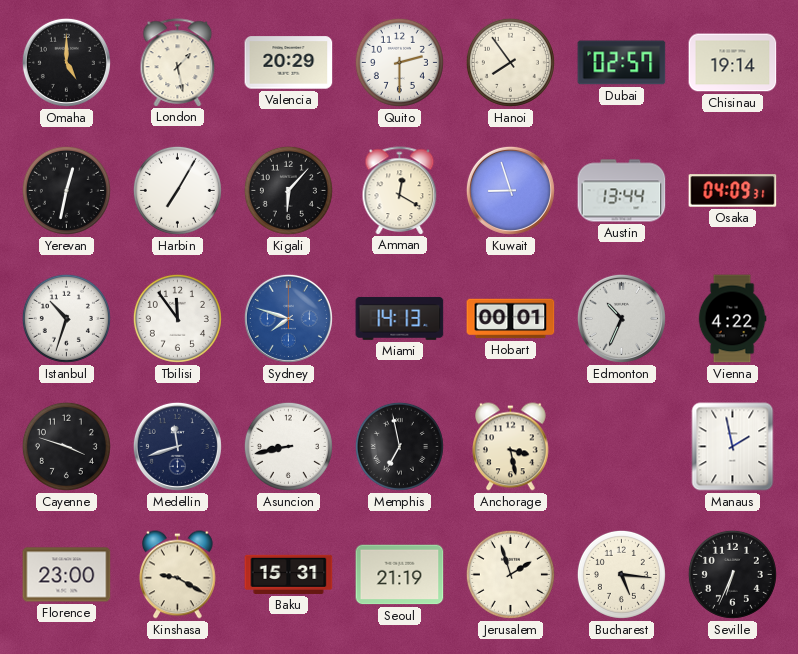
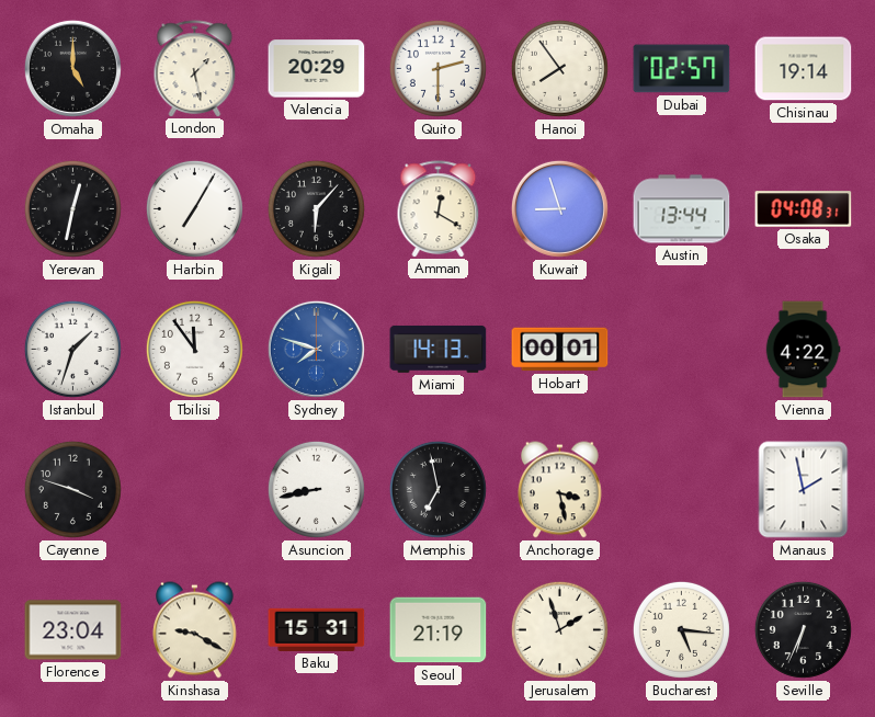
Osaka: 04:09 -> 04:08
Istanbul: 10:33 -> 1:33
Edmonton: 10:34 -> none
Medellin: 11:42 -> none
Florence: 23:00 -> 23:04
